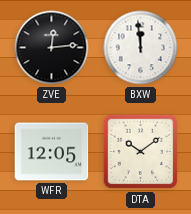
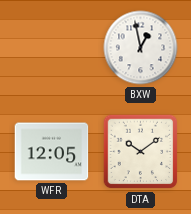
ZVE: 12:14 -> none
BXW: 11:59 -> 12:58
